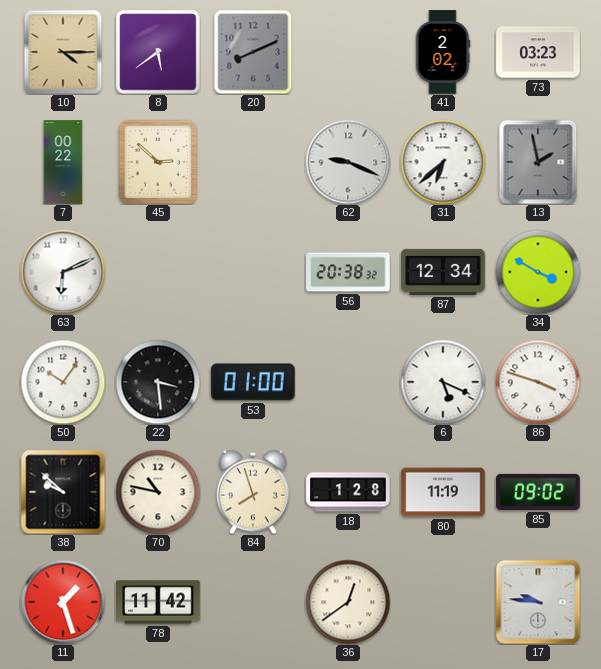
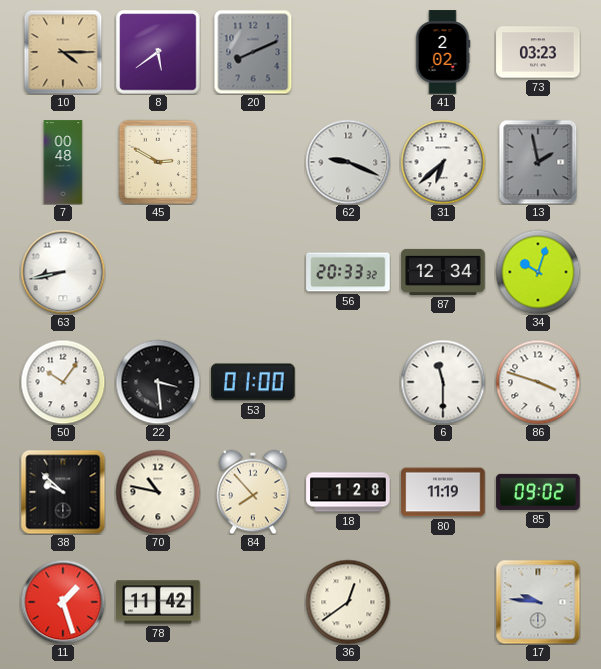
7: 00:22 -> 00:48
45: 2:52 -> 2:50
63: 6:11 -> 8:43
56: 20:38 -> 20:33
34: 3:50 -> 10:03
6: 5:19 -> 11:30
84: 7:57 -> 7:53
